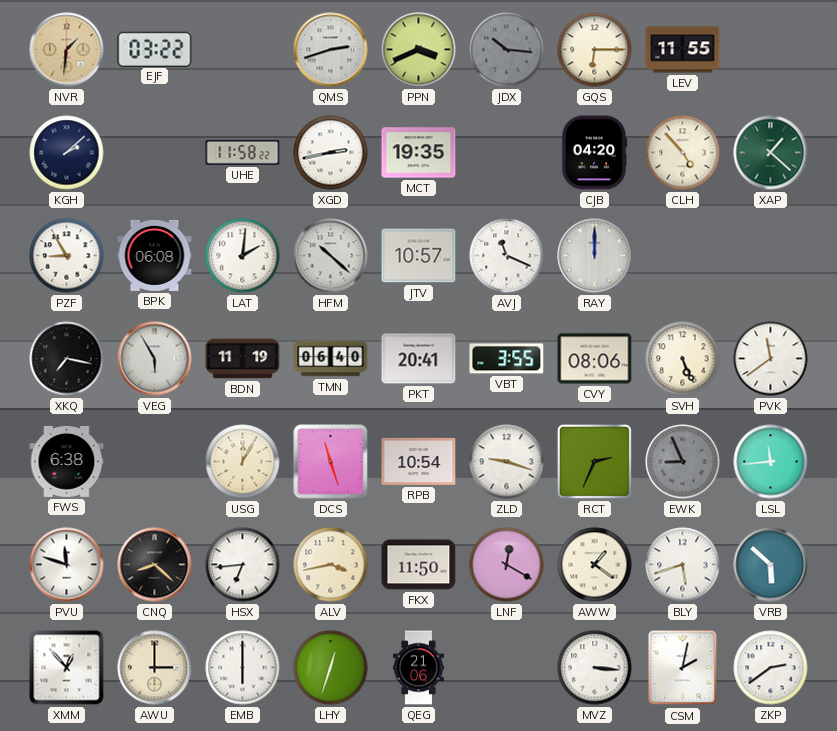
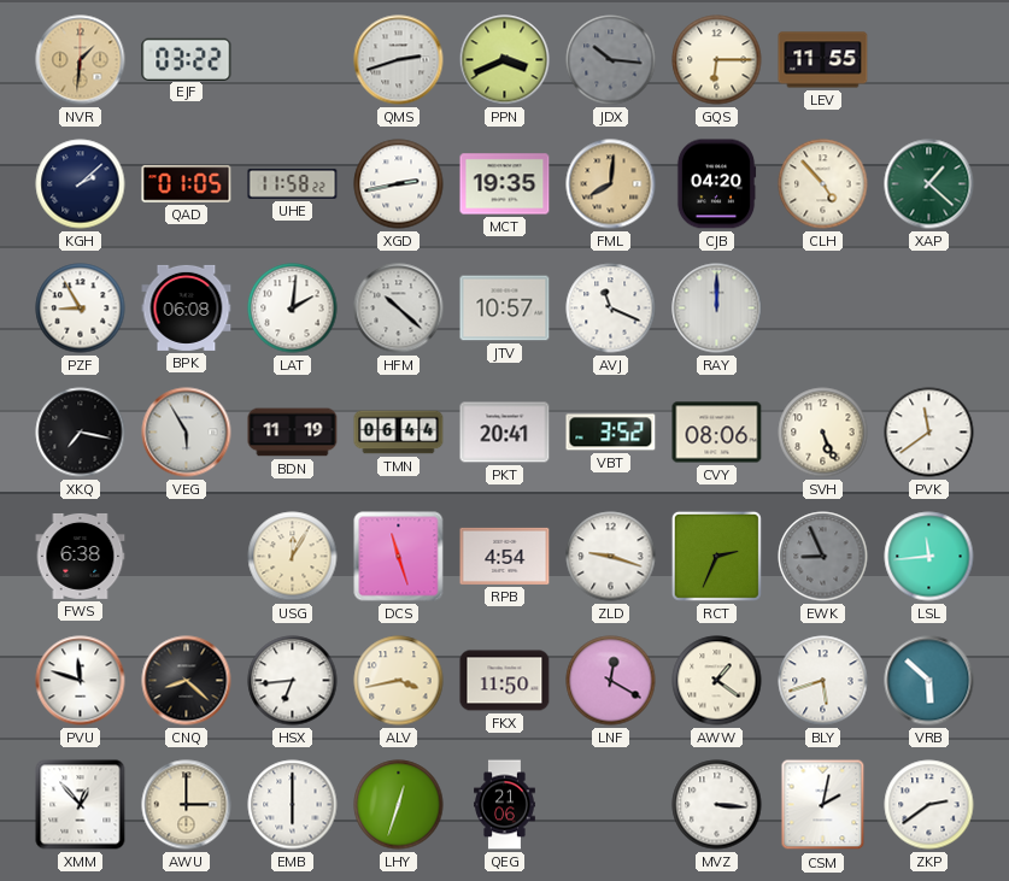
QAD: none -> 01:05
FML: none -> 8:01
TMN: 06:40 -> 06:44
VBT: 3:55 -> 3:52
RPB: 10:54 -> 4:54
